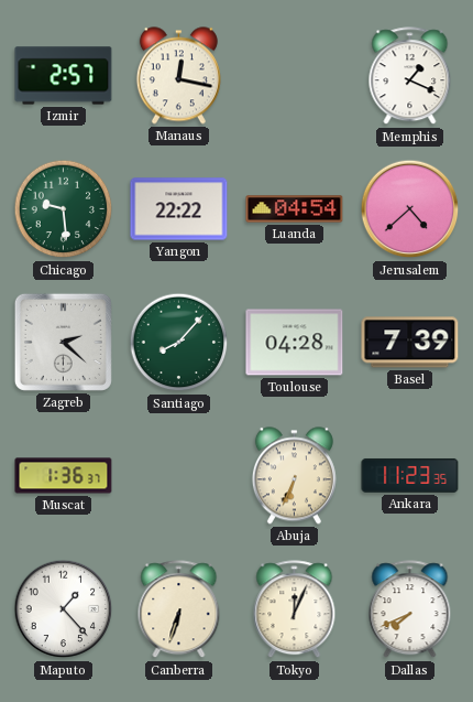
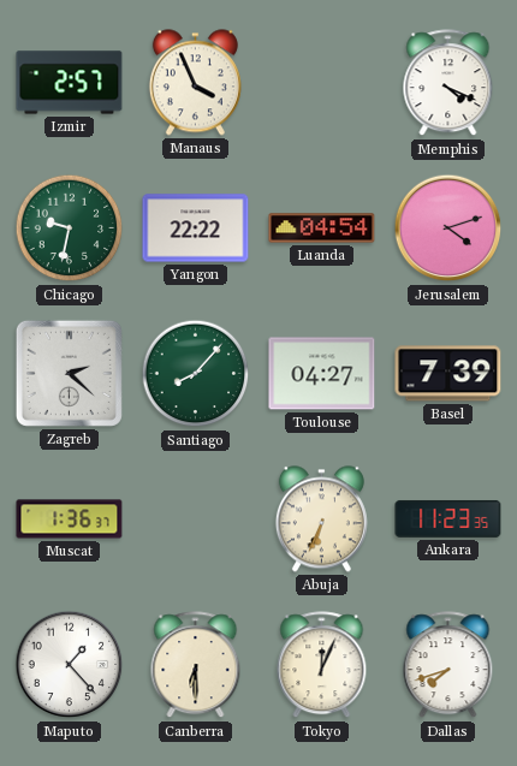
Manaus: 12:17 -> 3:56
Memphis: 1:19 -> 4:19
Chicago: 9:29 -> 9:32
Jerusalem: 4:38 -> 4:12
Toulouse: 04:28 -> 04:27
Canberra: 6:33 -> 6:30
Dallas: 7:41 -> 7:42
